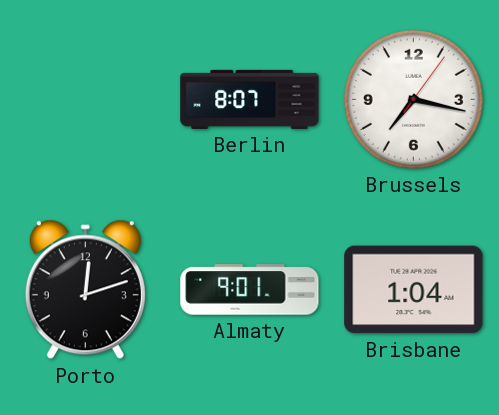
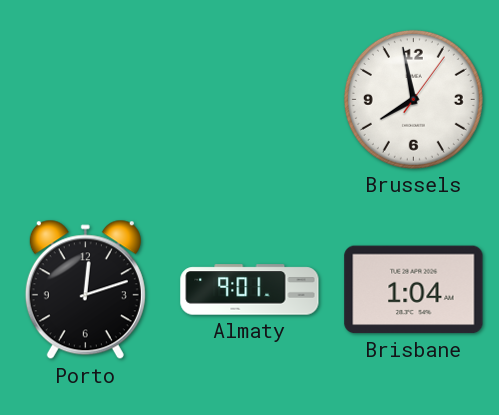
Berlin: 8:07 -> none
Brussels: 7:17 -> 7:58
